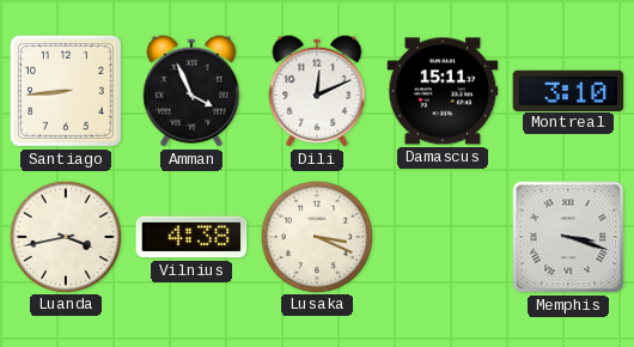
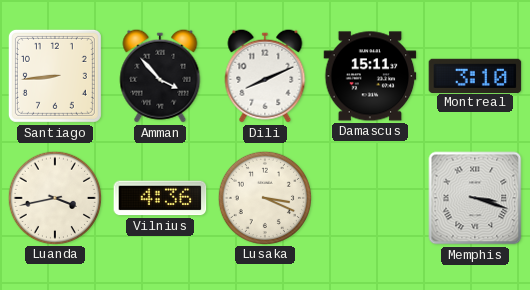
Amman: 3:56 -> 3:53
Dili: 12:11 -> 8:11
Vilnius: 4:38 -> 4:36
